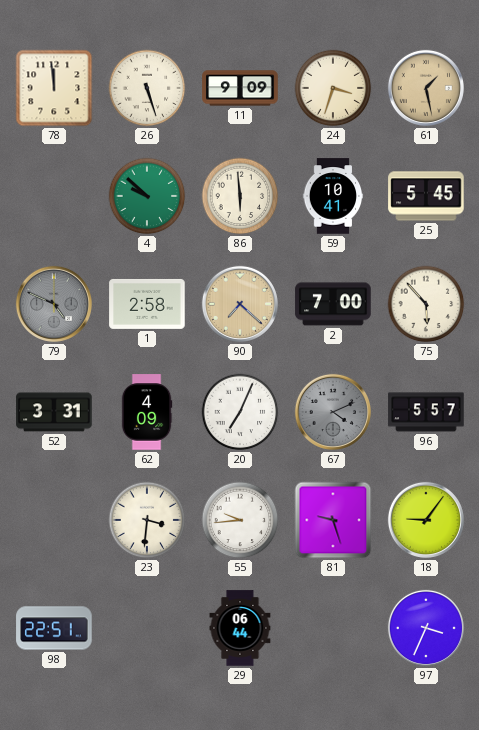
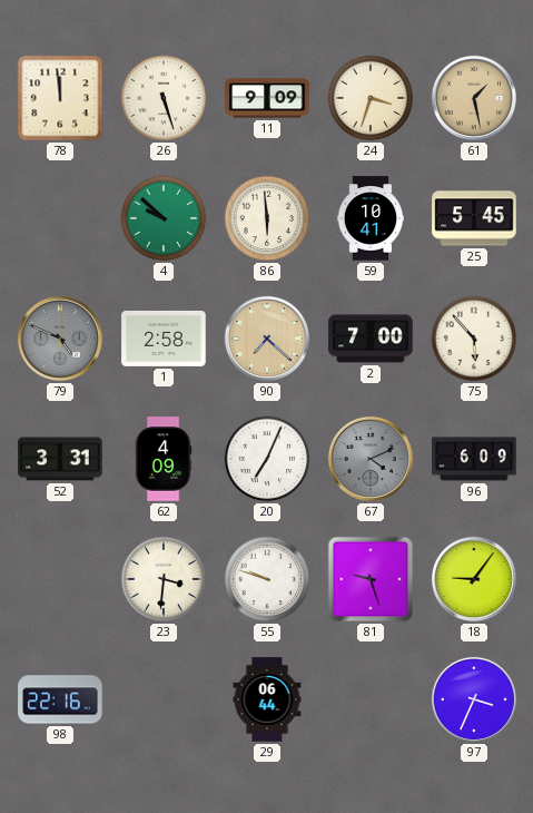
96: 5:57 -> 6:09
55: 9:44 -> 9:48
98: 22:51 -> 22:16
